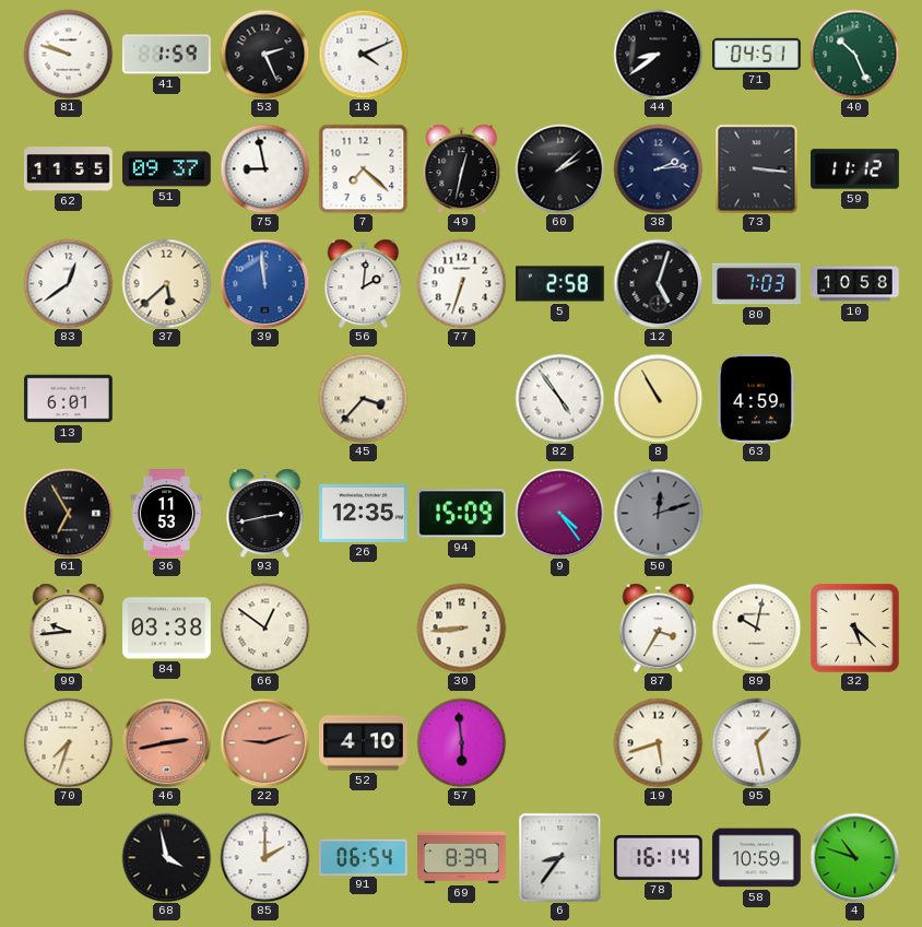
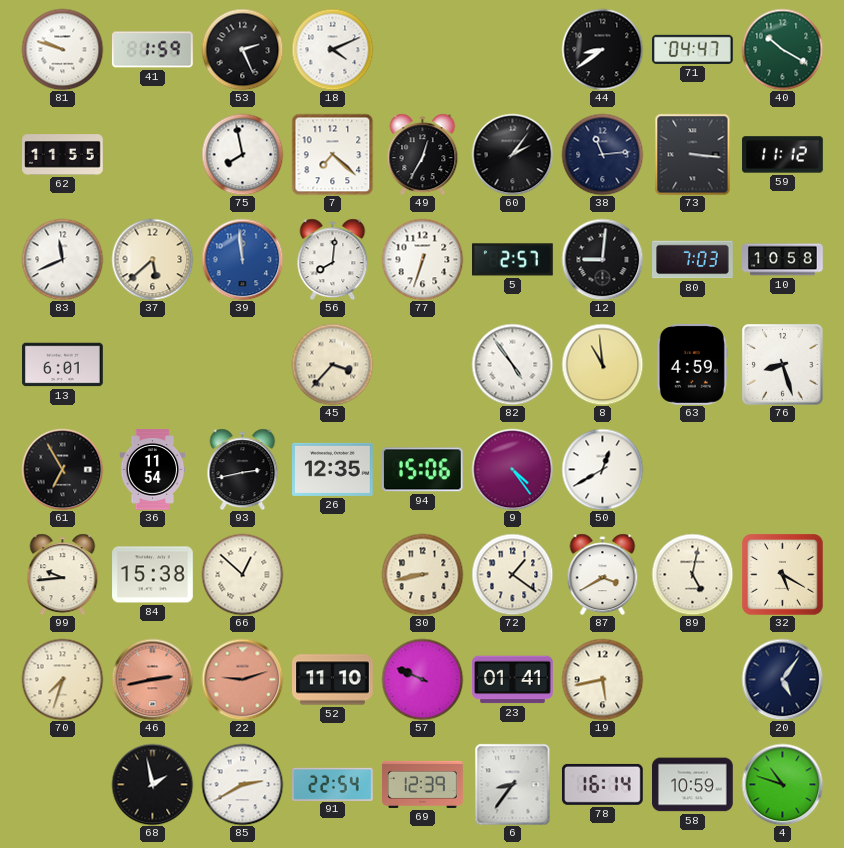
71: 04:51 -> 04:47
40: 10:26 -> 10:20
51: 09:37 -> none
75: 8:58 -> 7:58
49: 12:32 -> 12:35
60: 2:08 -> 2:06
38: 2:14 -> 11:14
83: 12:39 -> 11:41
56: 2:01 -> 8:01
5: 2:58 -> 2:57
12: 5:03 -> 9:01
8: 10:55 -> 10:59
76: none -> 8:27
36: 11:53 -> 11:54
94: 15:09 -> 15:06
50: 12:12 -> 12:40
50 dial: grey -> white
84: 03:38 -> 15:38
66: 12:51 -> 12:52
30: 8:44 -> 8:43
72: none -> 1:21
87: 3:35 -> 3:40
89: 10:02 -> 5:02
32: 5:22 -> 5:20
52: 4:10 -> 11:10
57: 5:59 -> 9:49
23: none -> 01:41
19: 5:42 -> 5:43
95: 1:28 -> none
20: none -> 5:06
68: 3:58 -> 1:58
85: 2:00 -> 2:40
91: 06:54 -> 22:54
69: 8:39 -> 12:39
